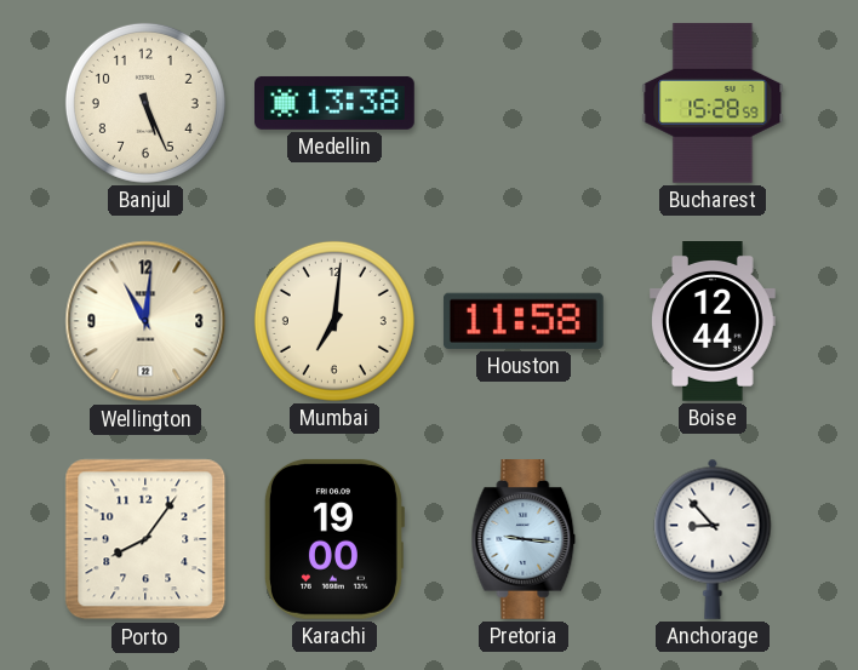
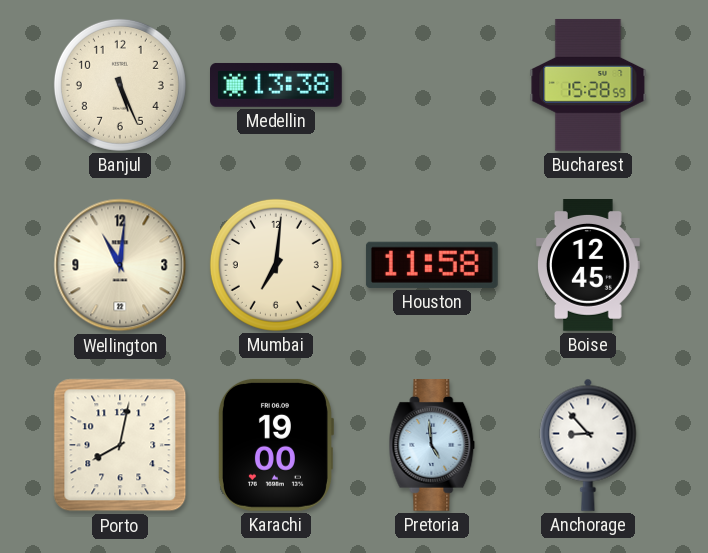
Boise: 12:44 -> 12:45
Porto: 8:06 -> 8:02
Pretoria: 9:16 -> 4:59
